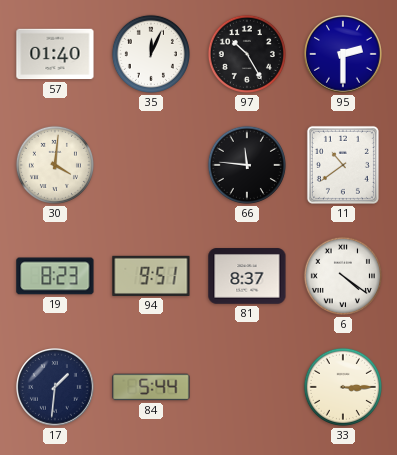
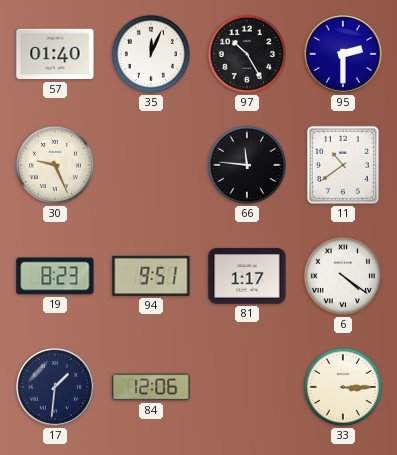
30: 4:01 -> 9:26
81: 8:37 -> 1:17
84: 5:44 -> 12:06
